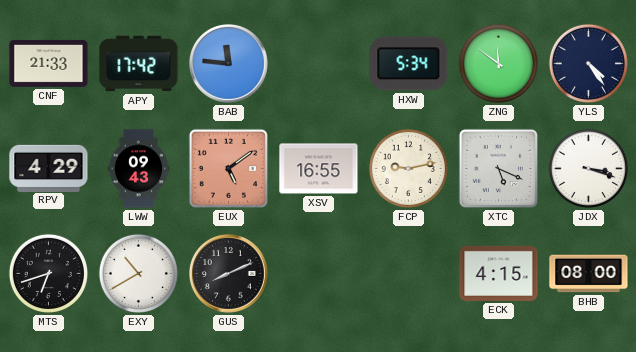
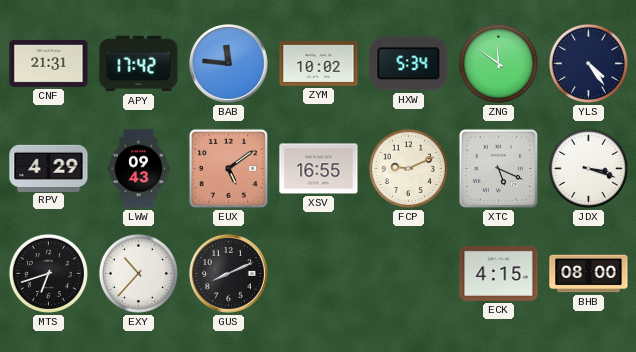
CNF: 21:33 -> 21:31
ZYM: none -> 10:02
FCP: 9:13 -> 9:11
EXY: 10:40 -> 10:37
